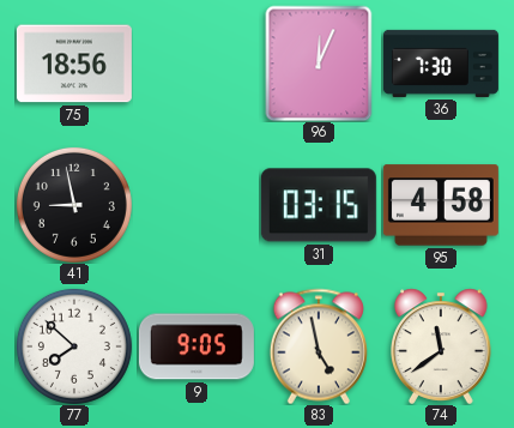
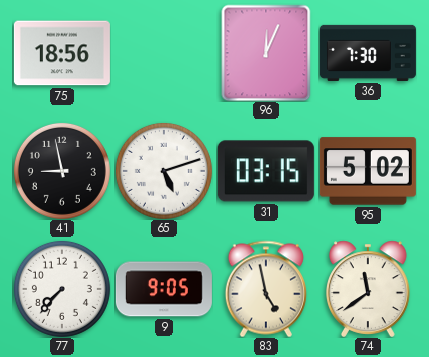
65: none -> 5:12
95: 4:58 -> 5:02
77: 7:52 -> 7:37
